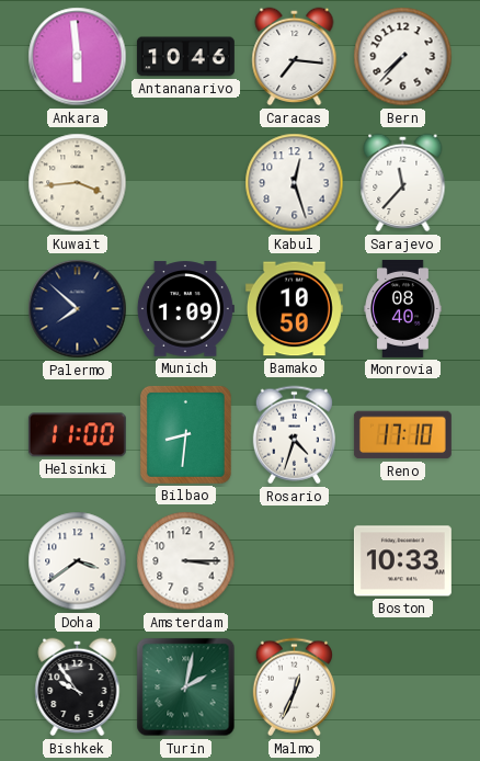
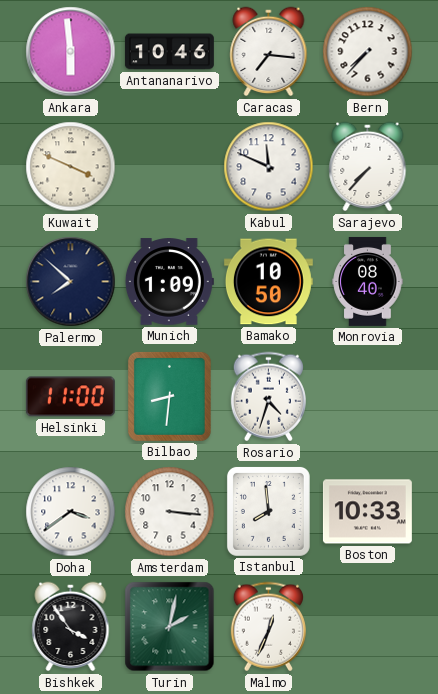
Kuwait: 3:44 -> 3:49
Kabul: 12:27 -> 11:49
Sarajevo: 11:37 -> 7:37
Reno: 17:10 -> none
Amsterdam: 3:15 -> 3:16
Istanbul: none -> 7:59
Bishkek: 9:54 -> 3:54
